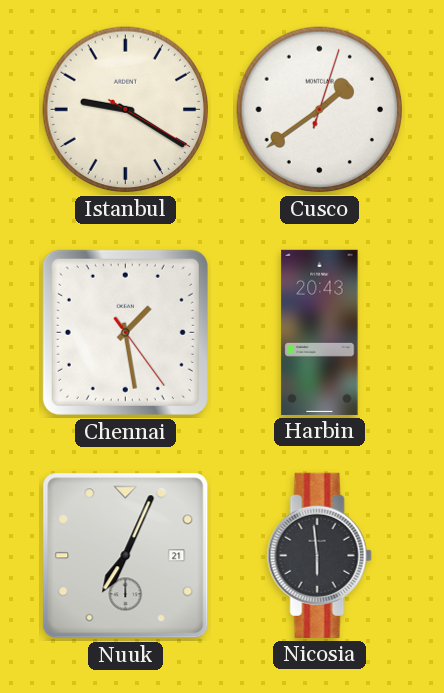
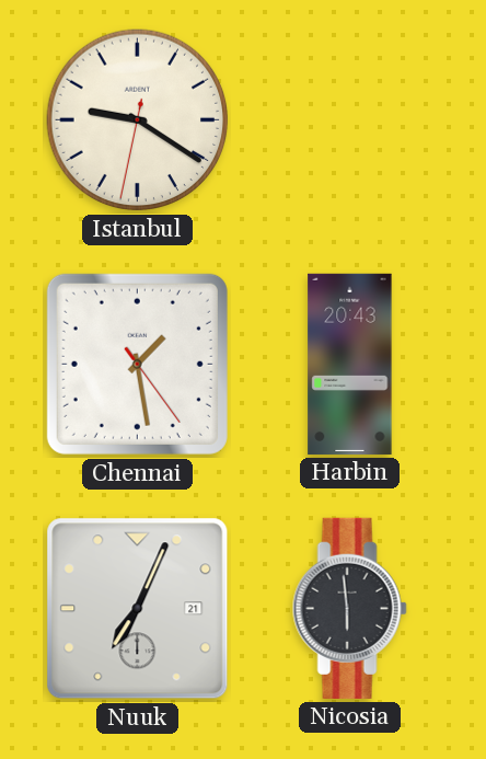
Istanbul: 9:20:20 -> 9:20:32
Cusco: 1:39 -> none
